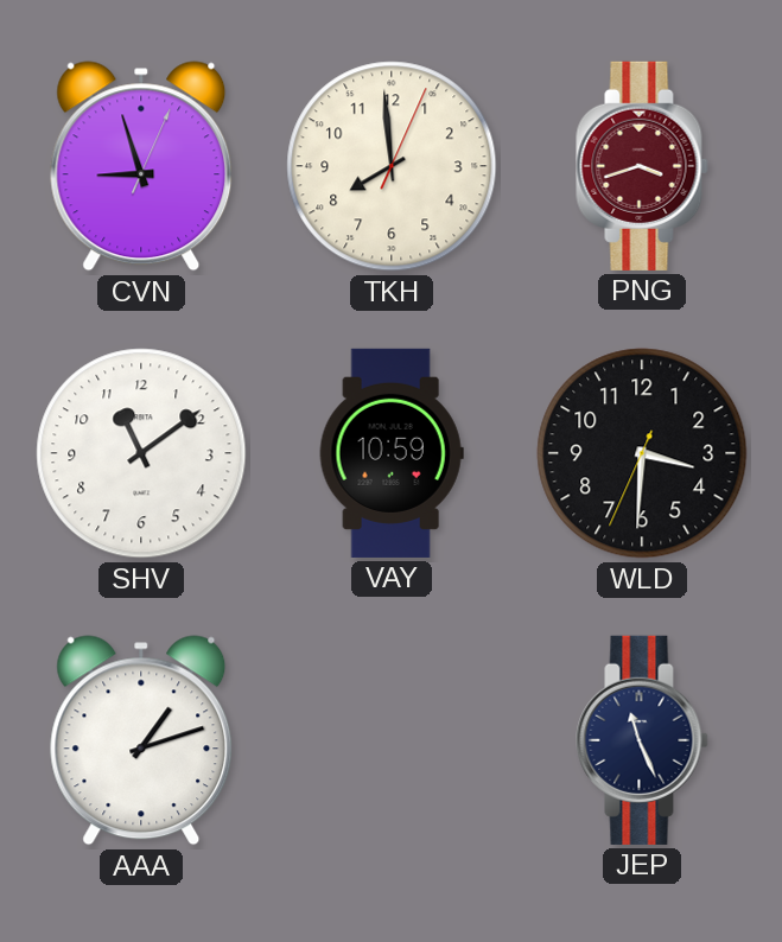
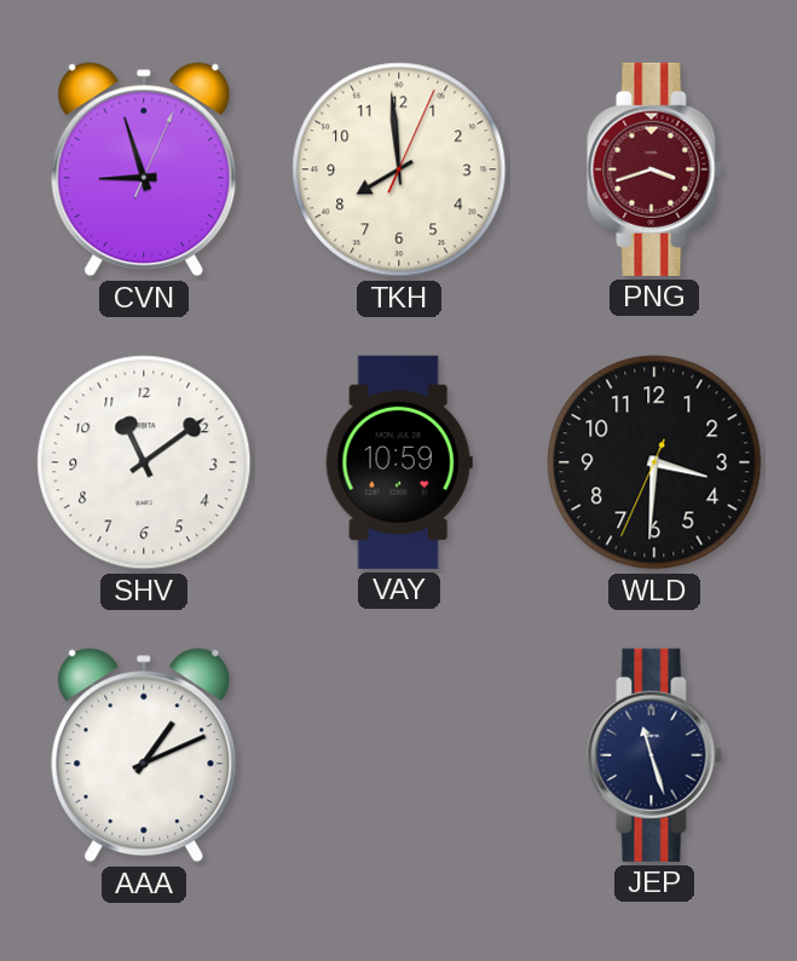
AAA: 1:12 -> 1:11
JEP: 11:26 -> 11:27
